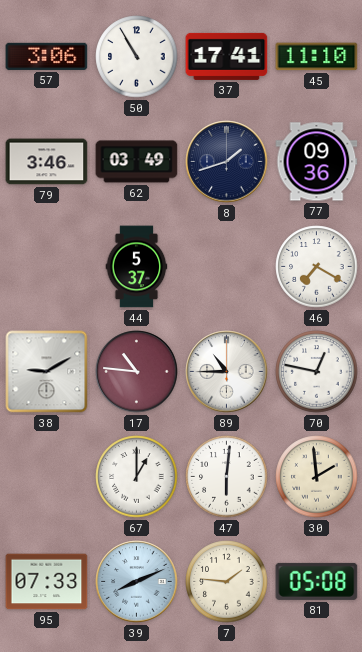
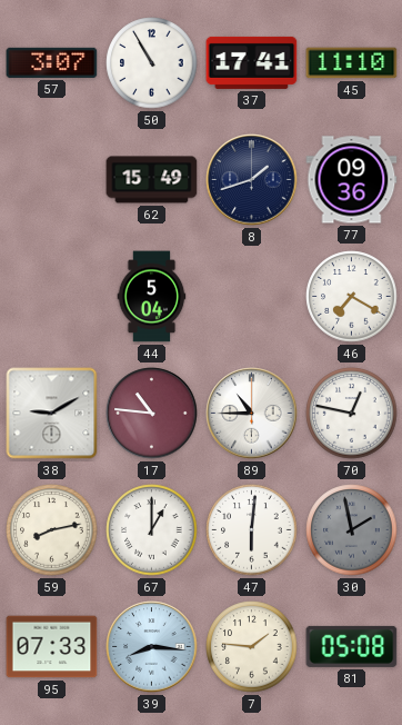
57: 3:06 -> 3:07
79: 3:46 -> none
62: 03:49 -> 15:49
44: 5:37 -> 5:04
59: none -> 8:13
30: 1:59 -> 1:58
30 dial: cream -> grey
39: 8:11 -> 8:16
